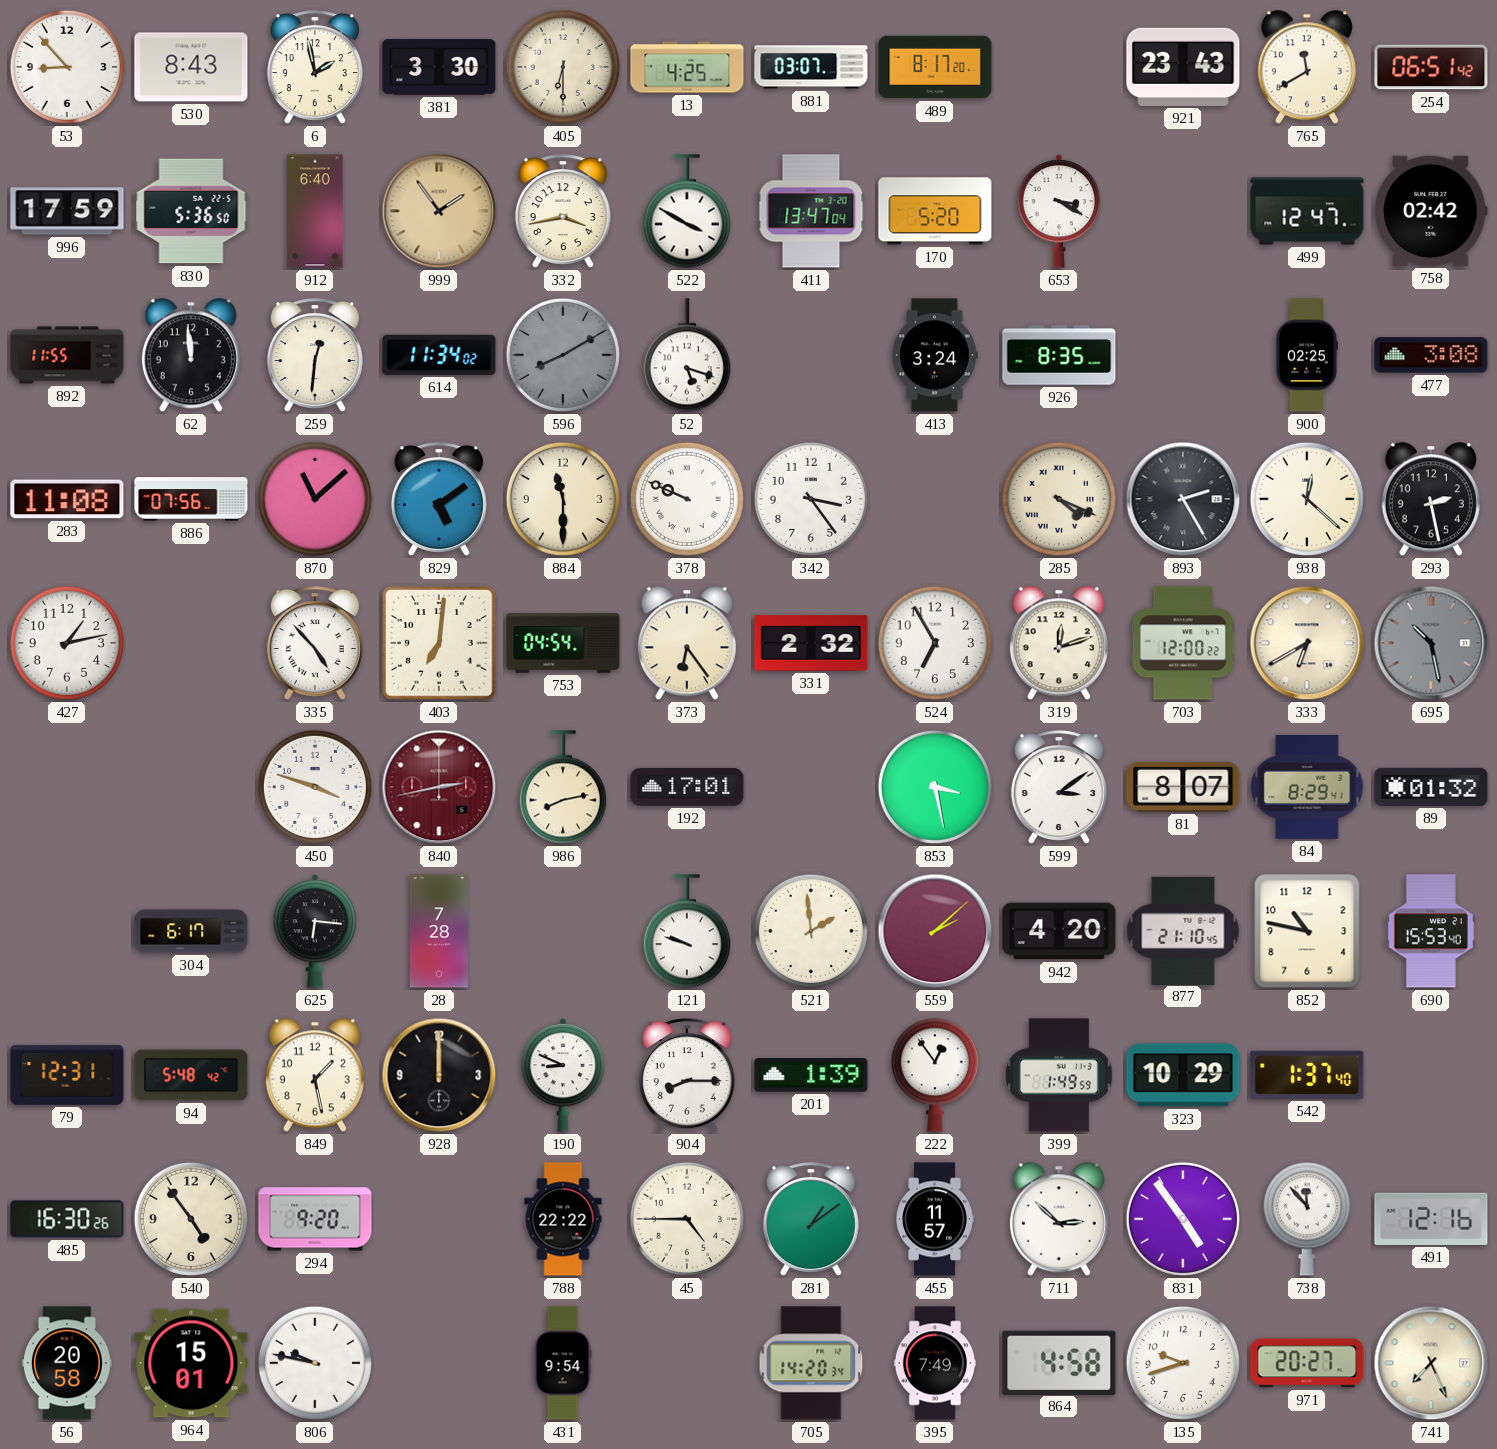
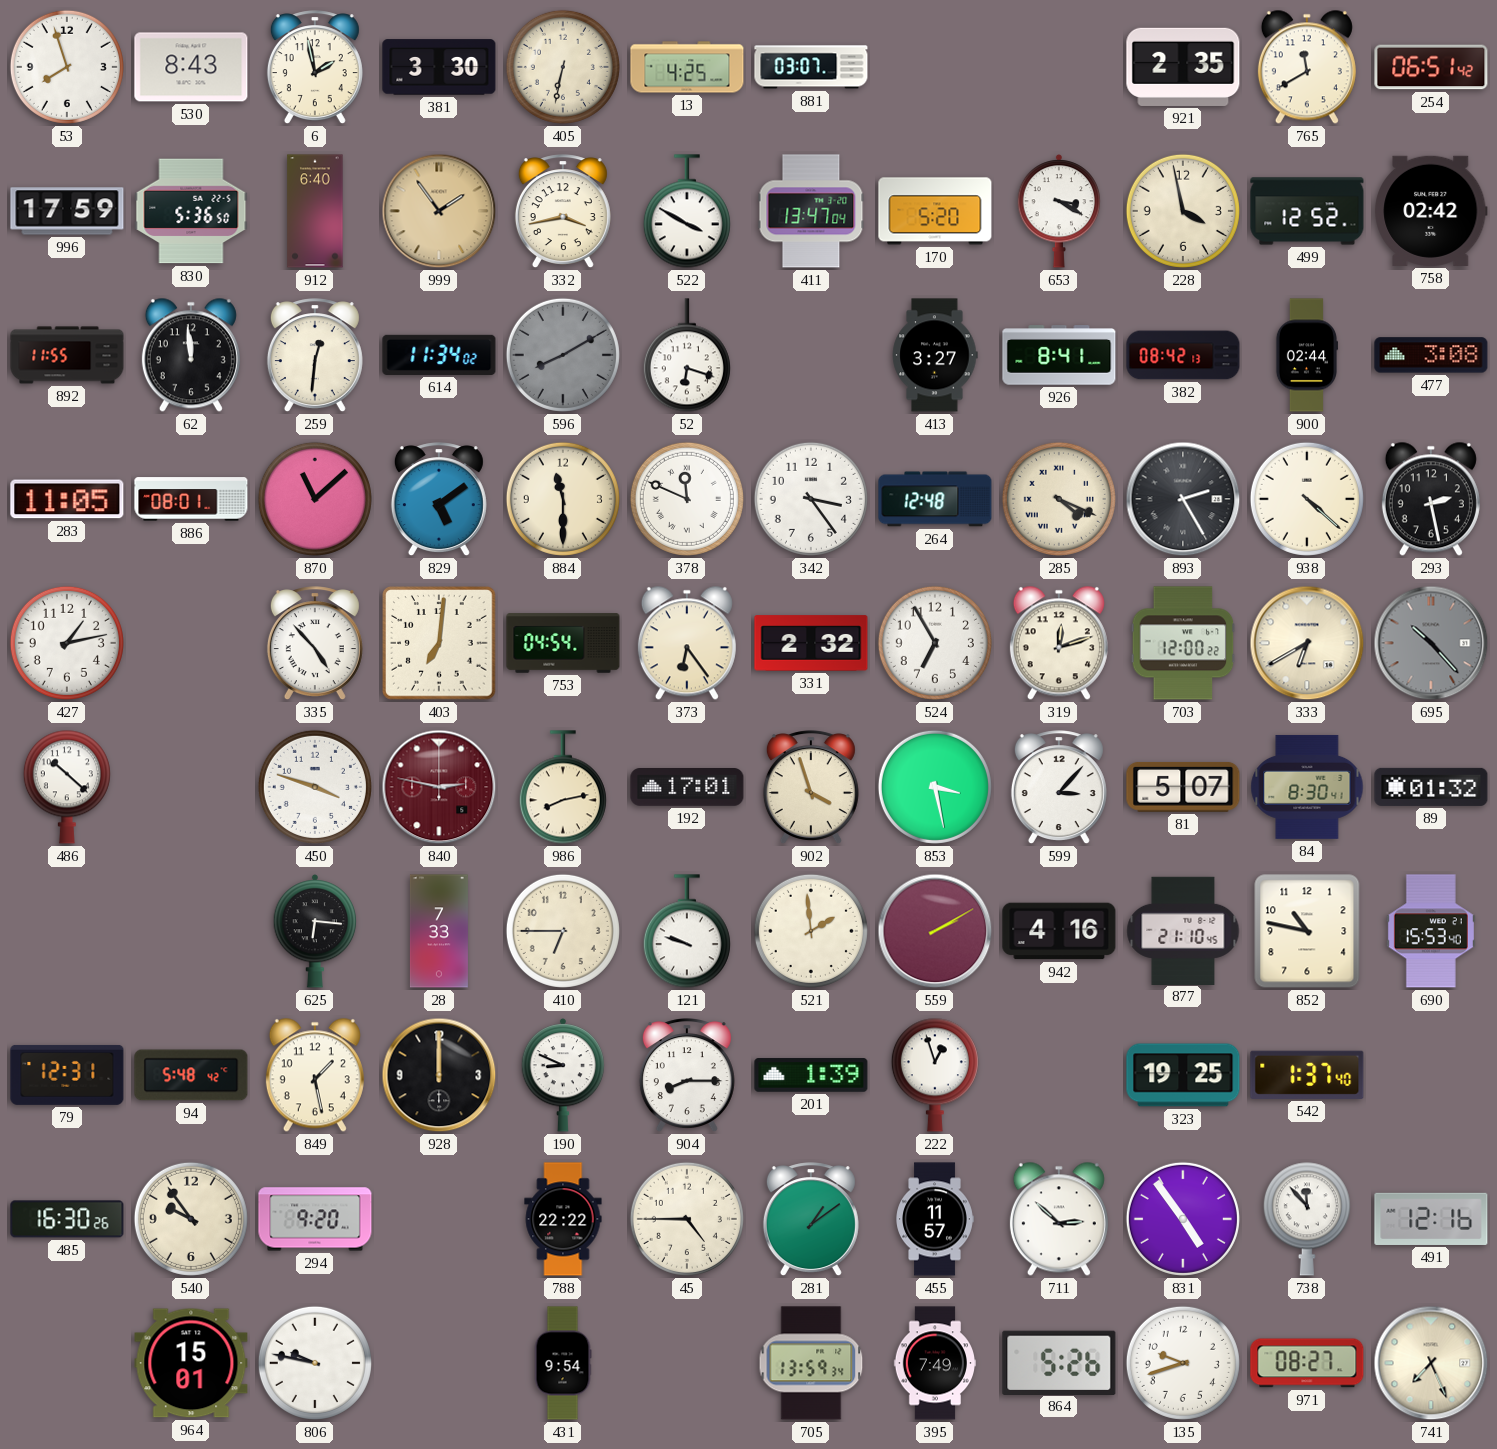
53: 8:53 -> 7:57
405: 6:30 -> 6:32
489: 8:17 -> none
921: 23:43 -> 2:35
228: none -> 3:58
499: 12:47 -> 12:52
52: 5:18 -> 6:18
413: 3:24 -> 3:27
926: 8:35 -> 8:41
382: none -> 08:42
900: 02:25 -> 02:44
283: 11:08 -> 11:05
886: 07:56 -> 08:01
378: 9:49 -> 11:49
264: none -> 12:48
938: 12:22 -> 4:22
695: 10:28 -> 10:23
486: none -> 10:22
840: 2:43 -> 2:47
902: none -> 3:57
599: 3:09 -> 3:07
81: 8:07 -> 5:07
84: 8:29 -> 8:30
304: 6:17 -> none
28: 7:28 -> 7:33
410: none -> 6:45
559: 2:08 -> 2:10
942: 4:20 -> 4:16
222: 12:54 -> 12:57
399: 1:49 -> none
323: 10:29 -> 19:25
540: 4:54 -> 9:54
56: 20:58 -> none
705: 14:20 -> 13:59
864: 4:58 -> 5:26
971: 20:27 -> 08:27
